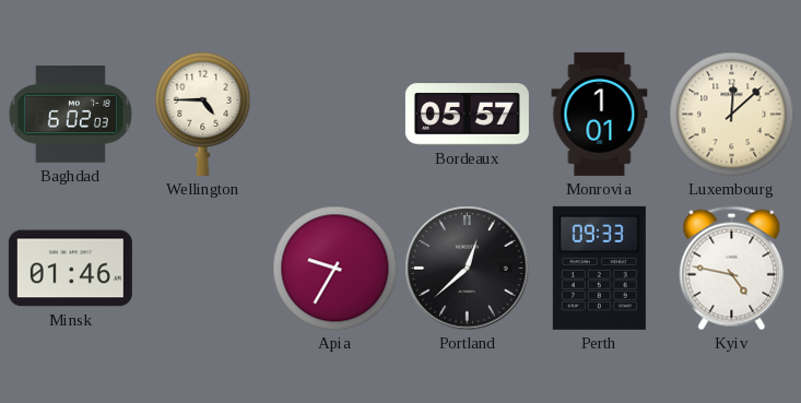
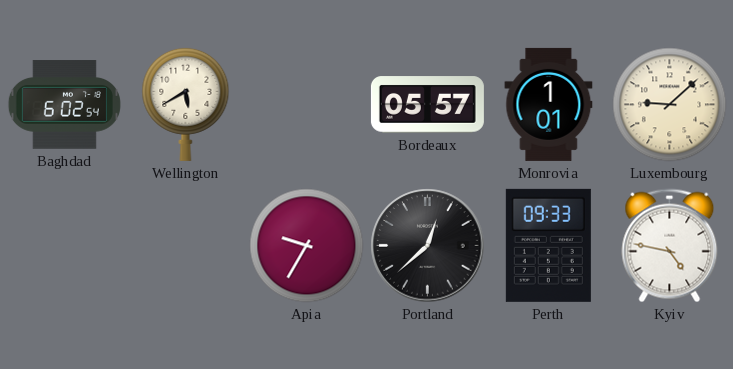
Baghdad: 6:02:03 -> 6:02:54
Wellington: 4:45 -> 5:40
Luxembourg: 12:08 -> 9:08
Minsk: 01:46 -> none
